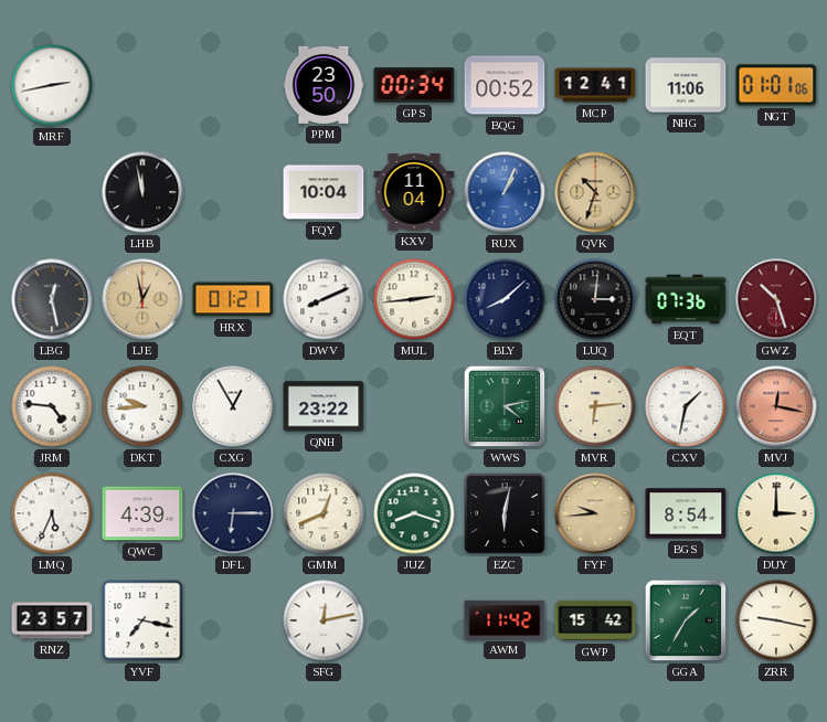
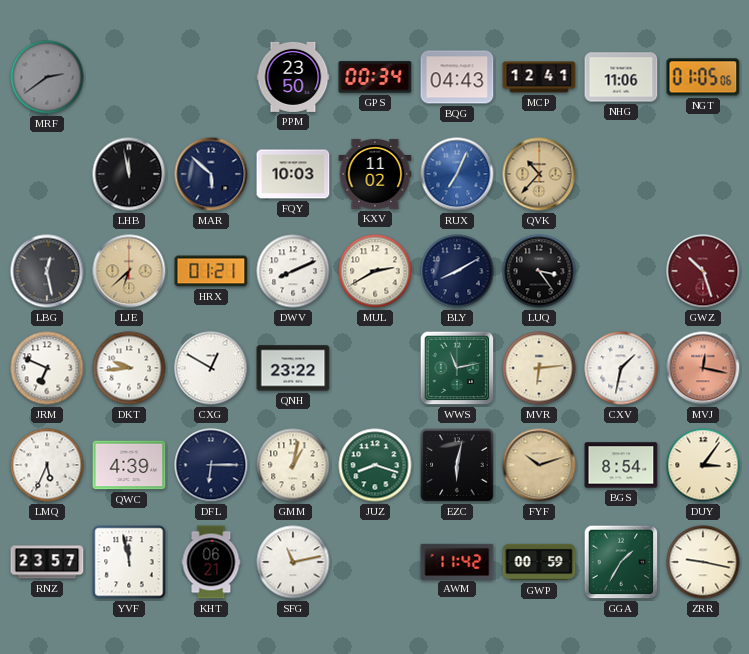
MRF: 2:43 -> 2:39
MRF dial: white -> grey
BQG: 00:52 -> 04:43
NGT: 01:01 -> 01:05
MAR: none -> 5:52
FQY: 10:04 -> 10:03
KXV: 11:04 -> 11:02
RUX: 1:04 -> 7:04
QVK: 10:33 -> 10:37
LJE: 12:58 -> 6:38
MUL: 2:44 -> 2:40
BLY: 8:08 -> 8:10
LUQ: 3:01 -> 3:24
EQT: 07:36 -> none
JRM: 4:46 -> 6:49
CXG: 12:55 -> 12:50
WWS: 4:13 -> 11:13
GMM: 12:41 -> 1:02
FYF: 9:44 -> 10:12
DUY: 3:00 -> 3:06
YVF: 7:17 -> 11:58
KHT: none -> 06:21
SFG: 12:13 -> 11:13
GWP: 15:42 -> 00:59
